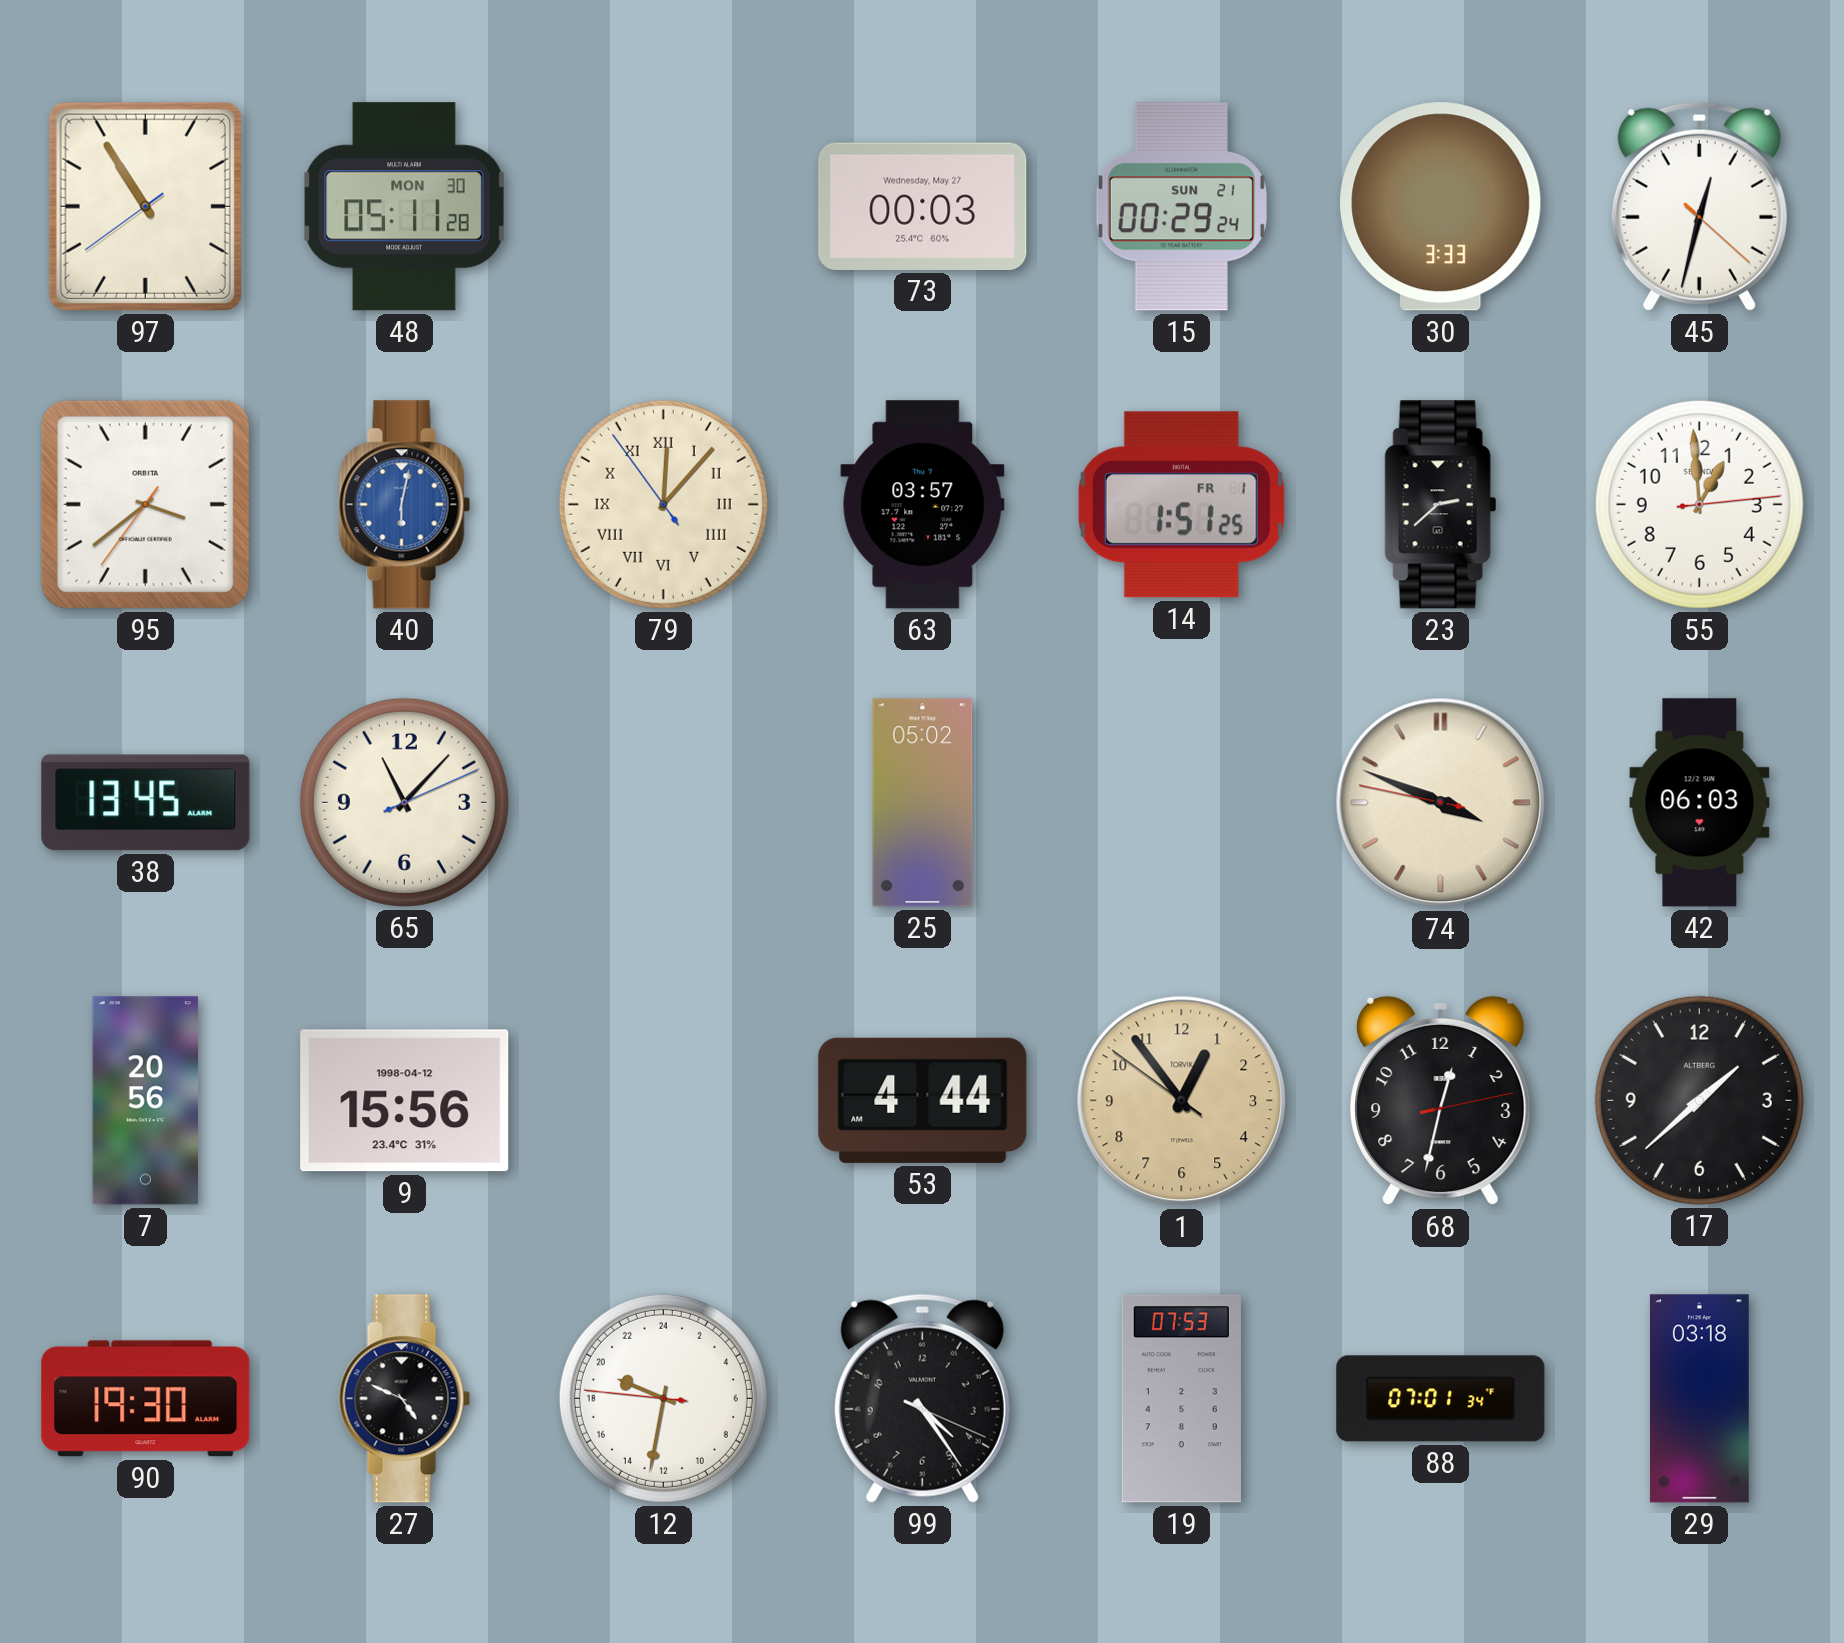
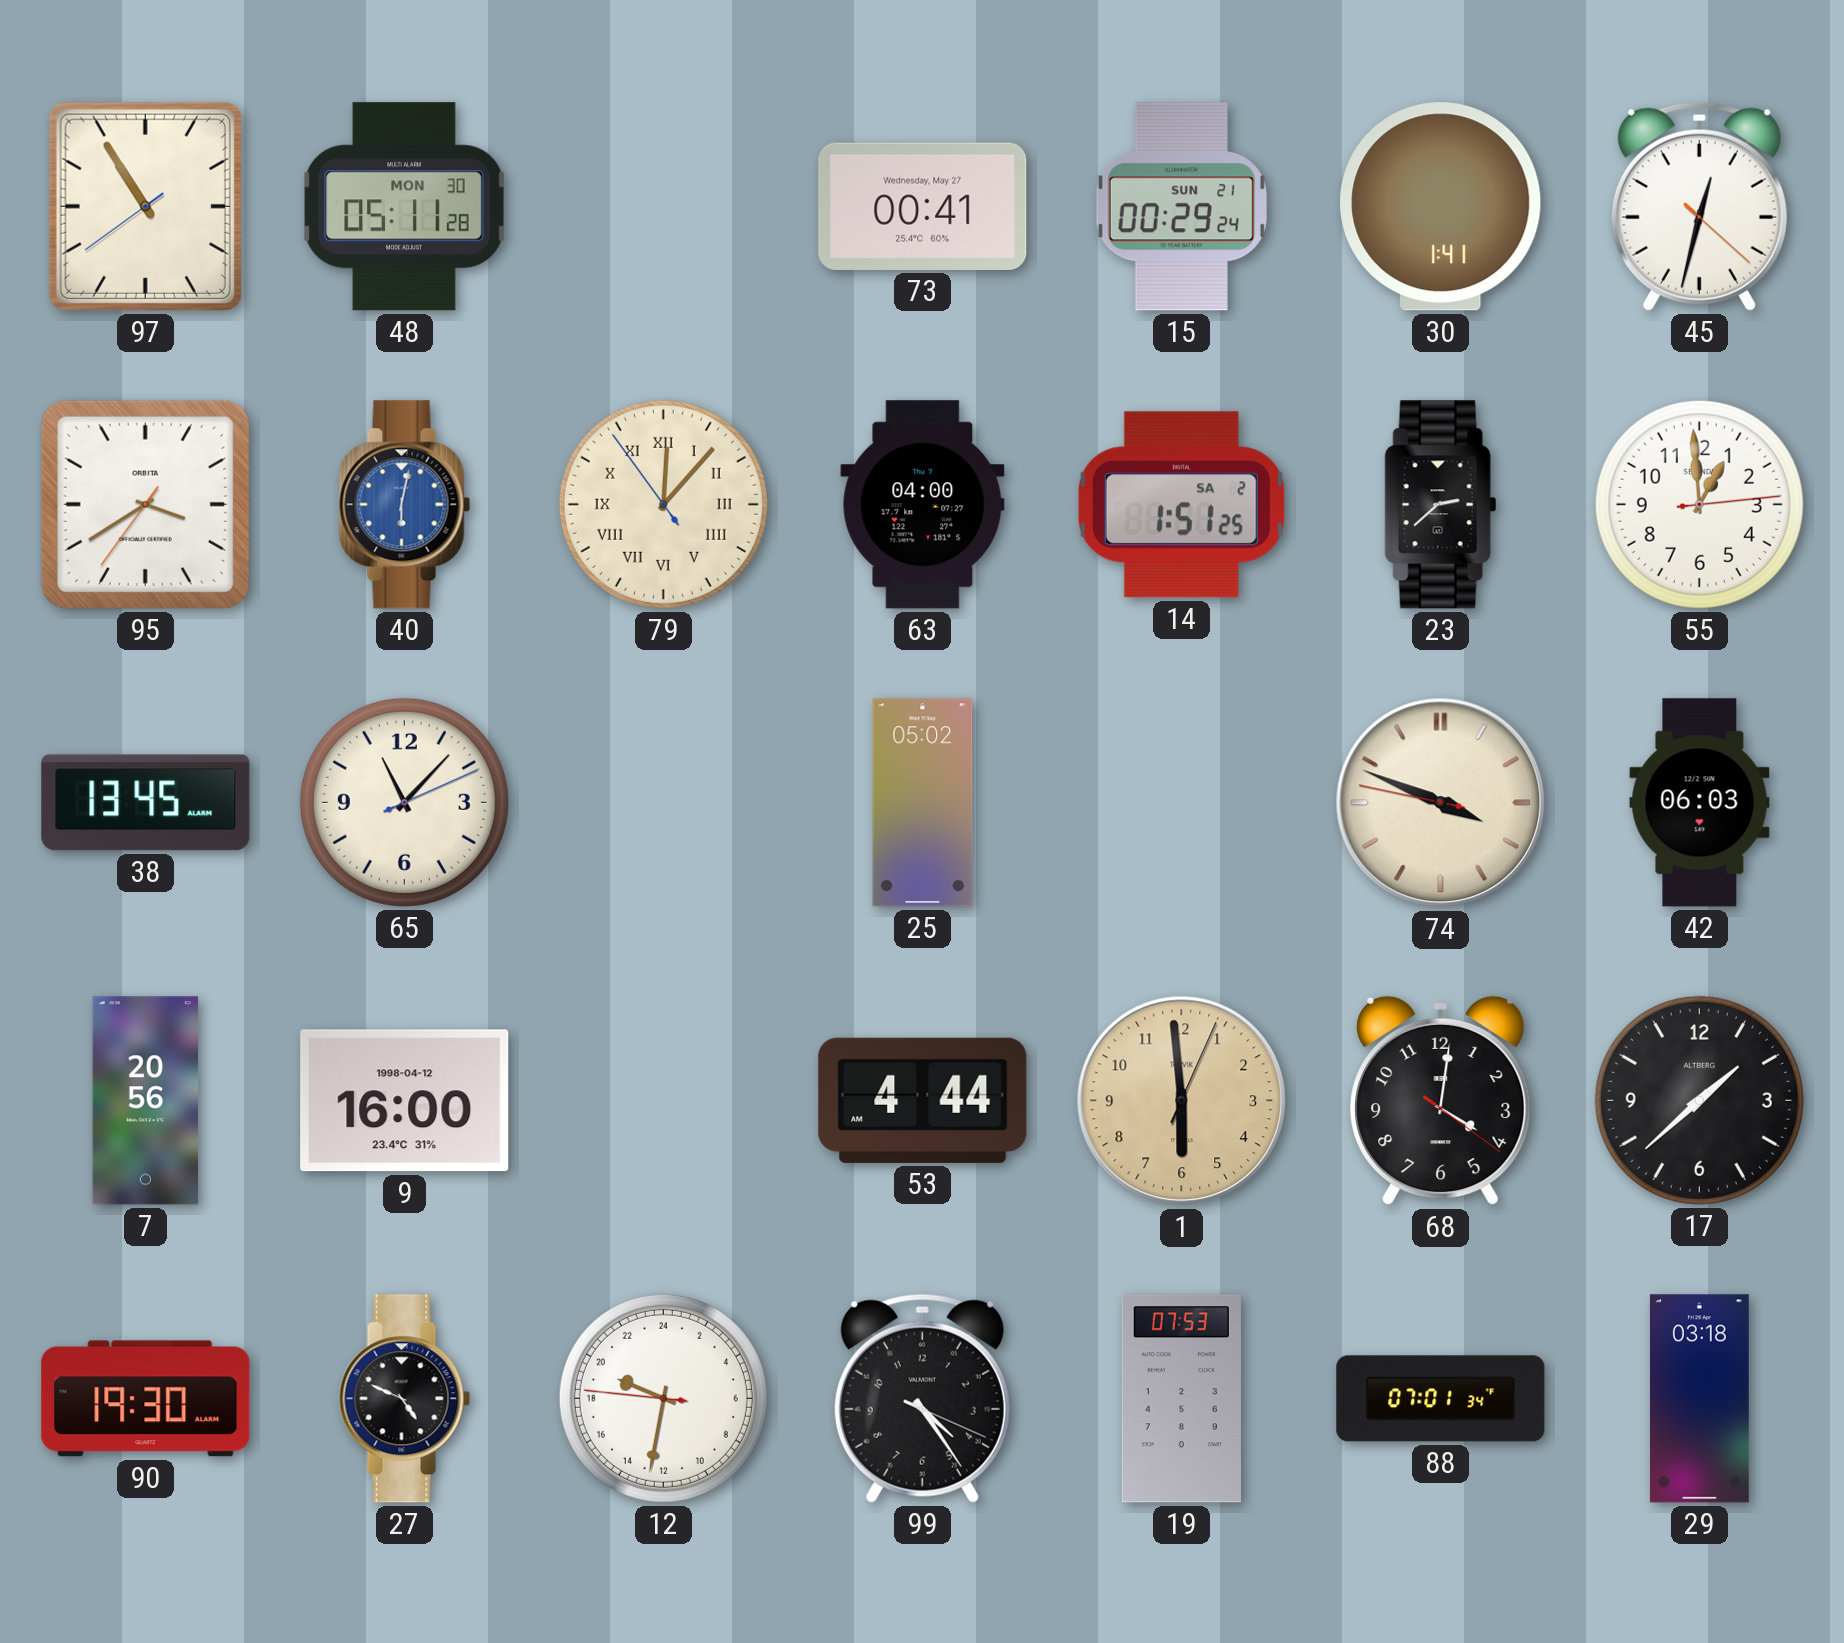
73: 00:03 -> 00:41
30: 3:33 -> 1:41
95: 3:38 -> 3:39
63: 03:57 -> 04:00
14 date: FR 1 -> SA 2
9: 15:56 -> 16:00
1: 12:53 -> 5:59
68: 12:32 -> 4:01
